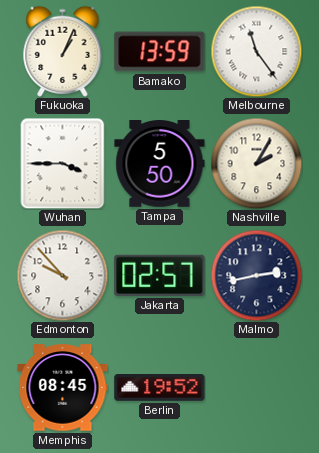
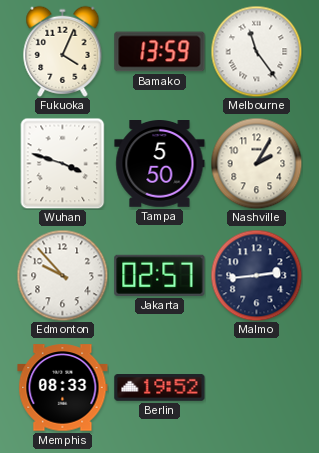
Fukuoka: 1:04 -> 4:04
Wuhan: 3:45 -> 3:48
Malmo: 2:43 -> 2:44
Memphis: 08:45 -> 08:33
